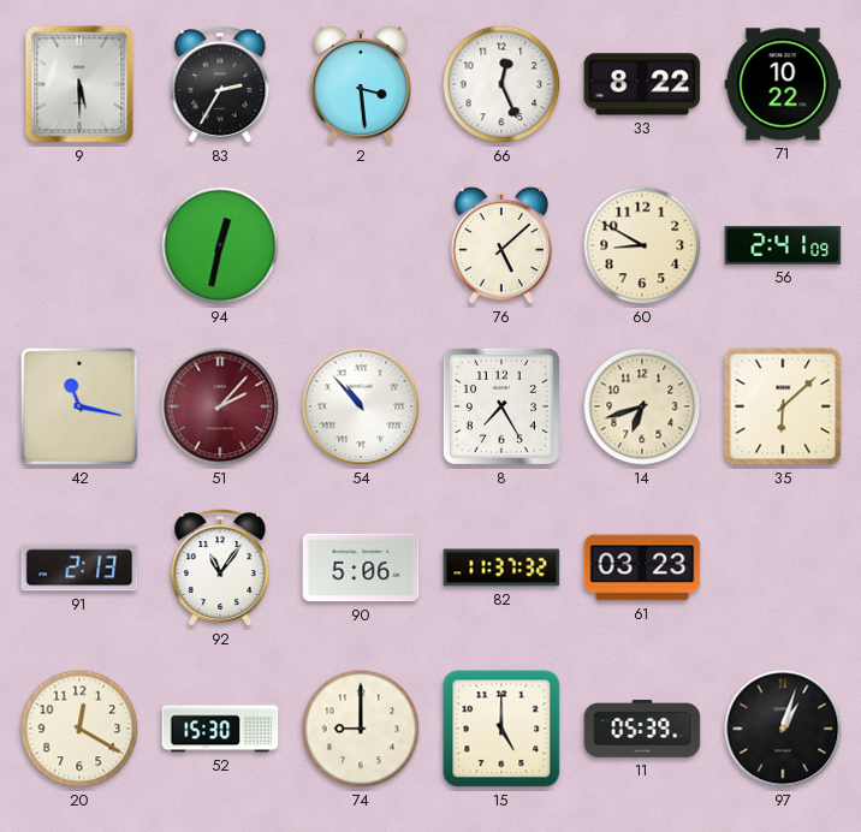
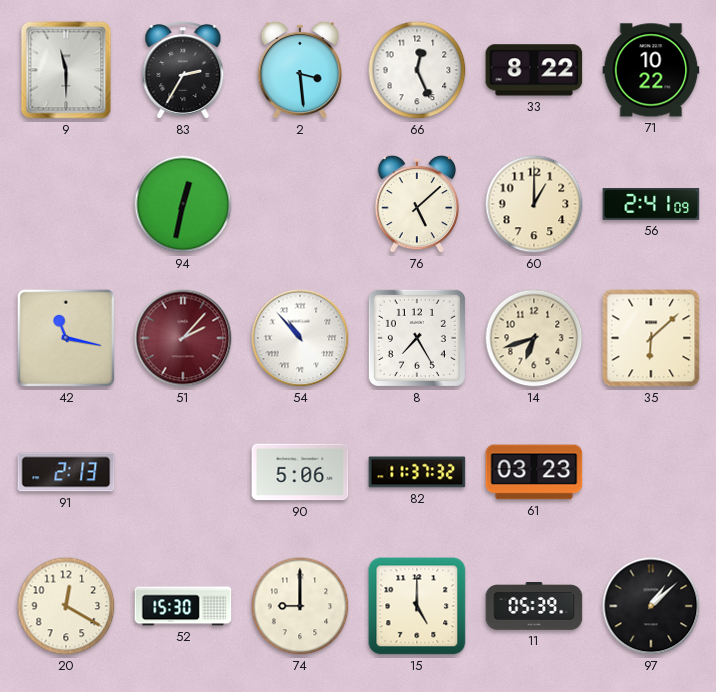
9: 5:30 -> 11:30
60: 8:50 -> 1:00
92: 11:06 -> none
97: 1:03 -> 1:08
